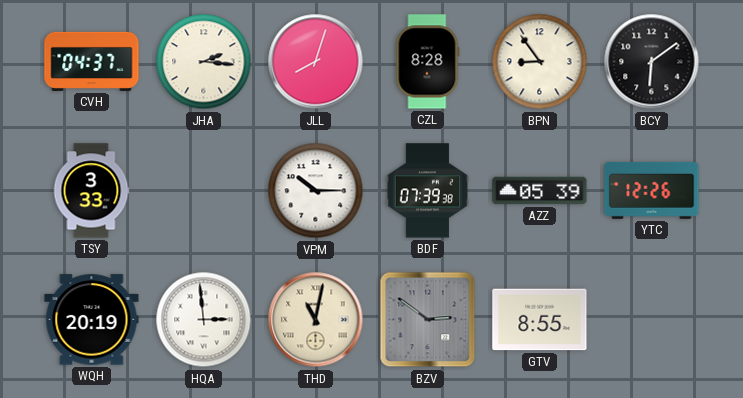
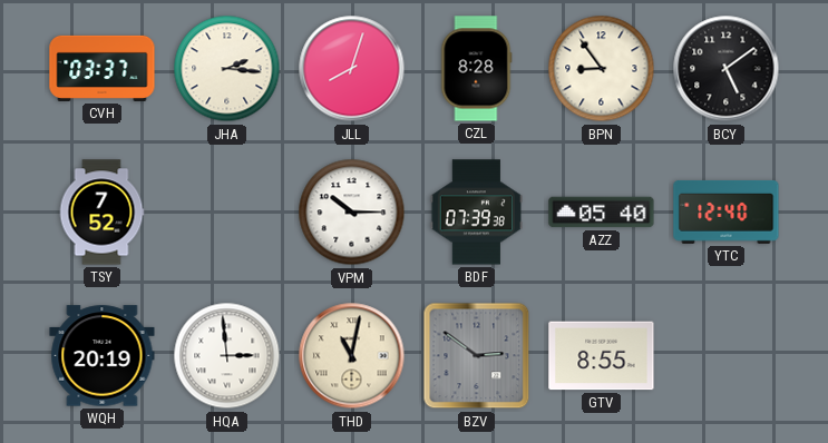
CVH: 04:37 -> 03:37
BCY: 6:09 -> 5:09
TSY: 3:33 -> 7:52
AZZ: 05:39 -> 05:40
YTC: 12:26 -> 12:40
